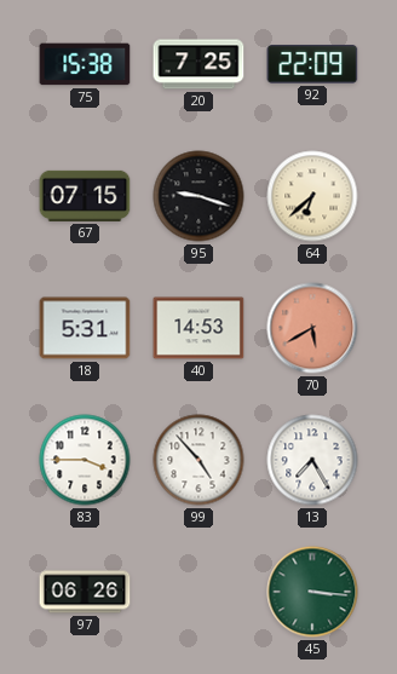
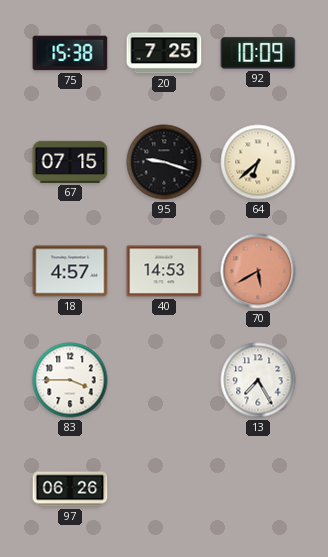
92: 22:09 -> 10:09
18: 5:31 -> 4:57
99: 4:53 -> none
45: 3:16 -> none
